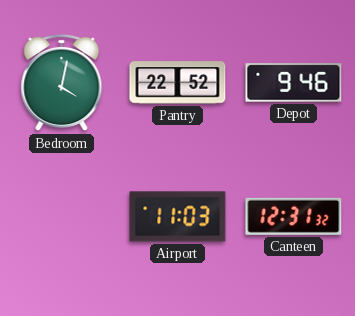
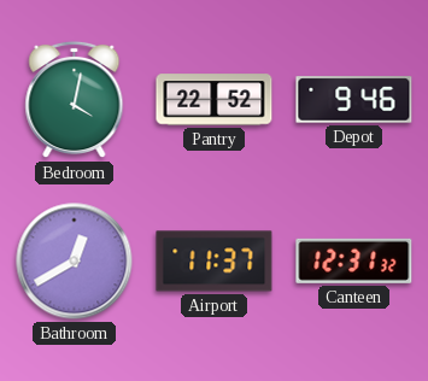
Bathroom: none -> 12:40
Airport: 11:03 -> 11:37
